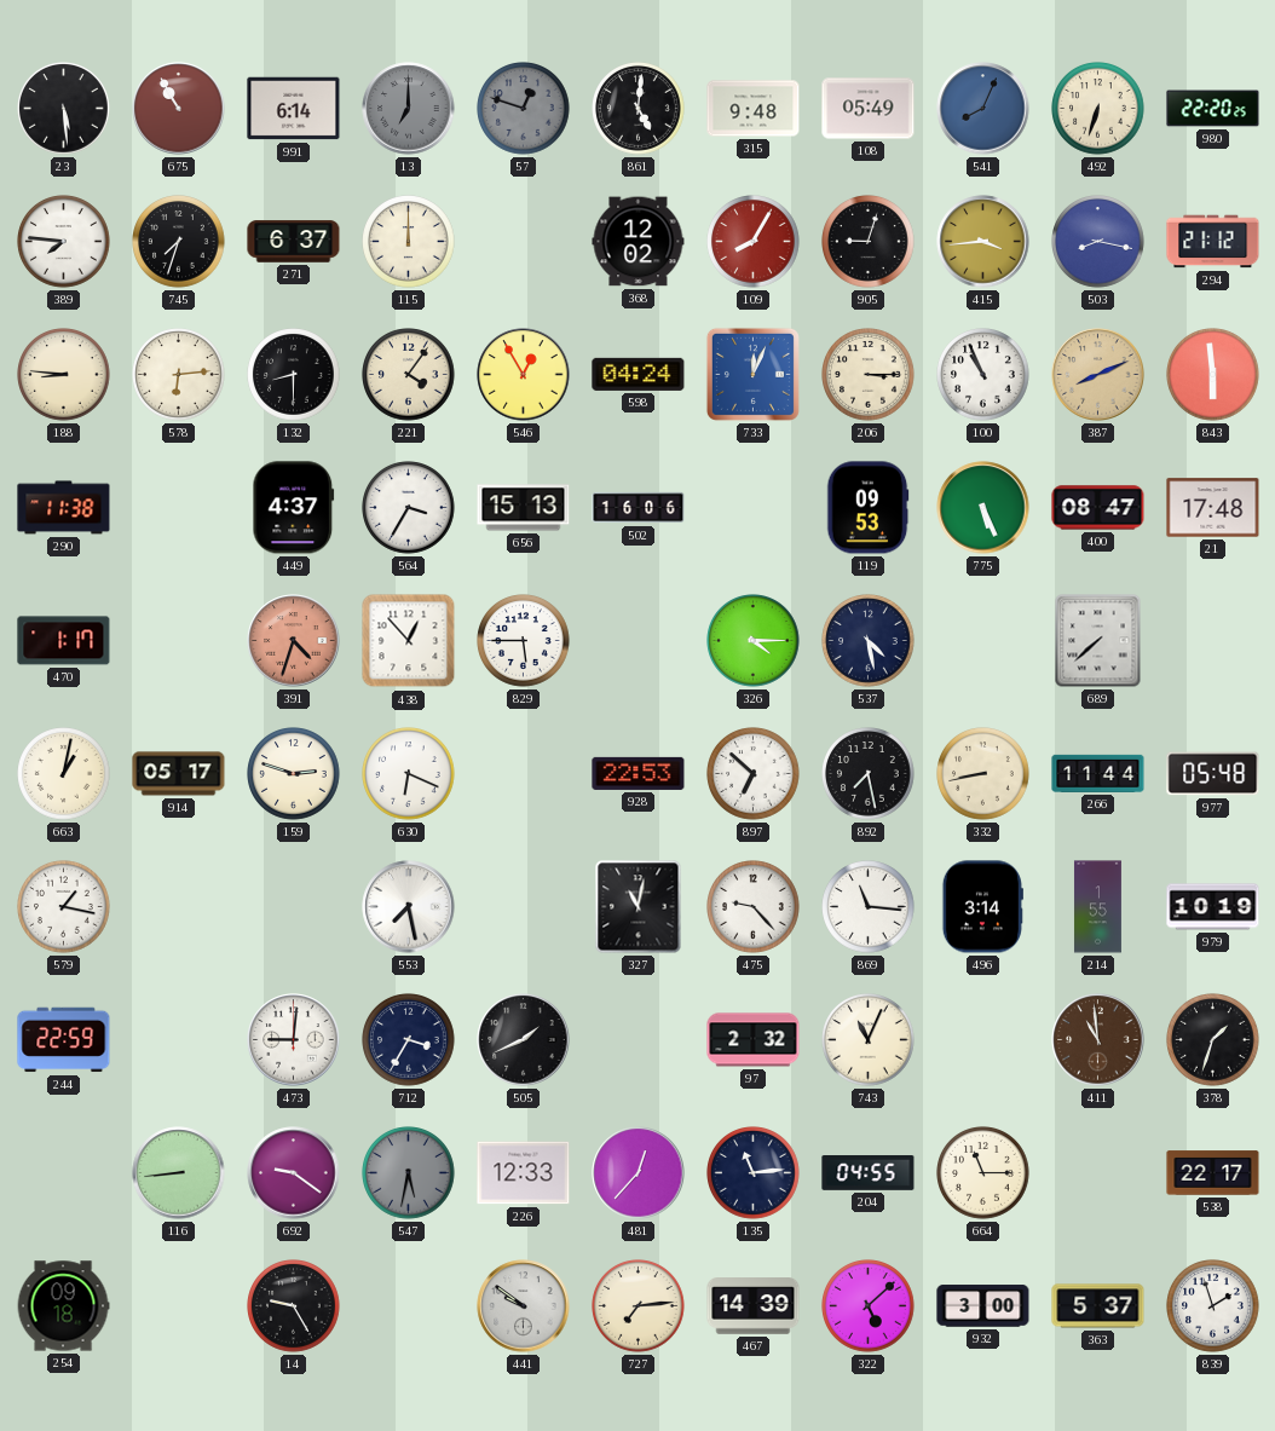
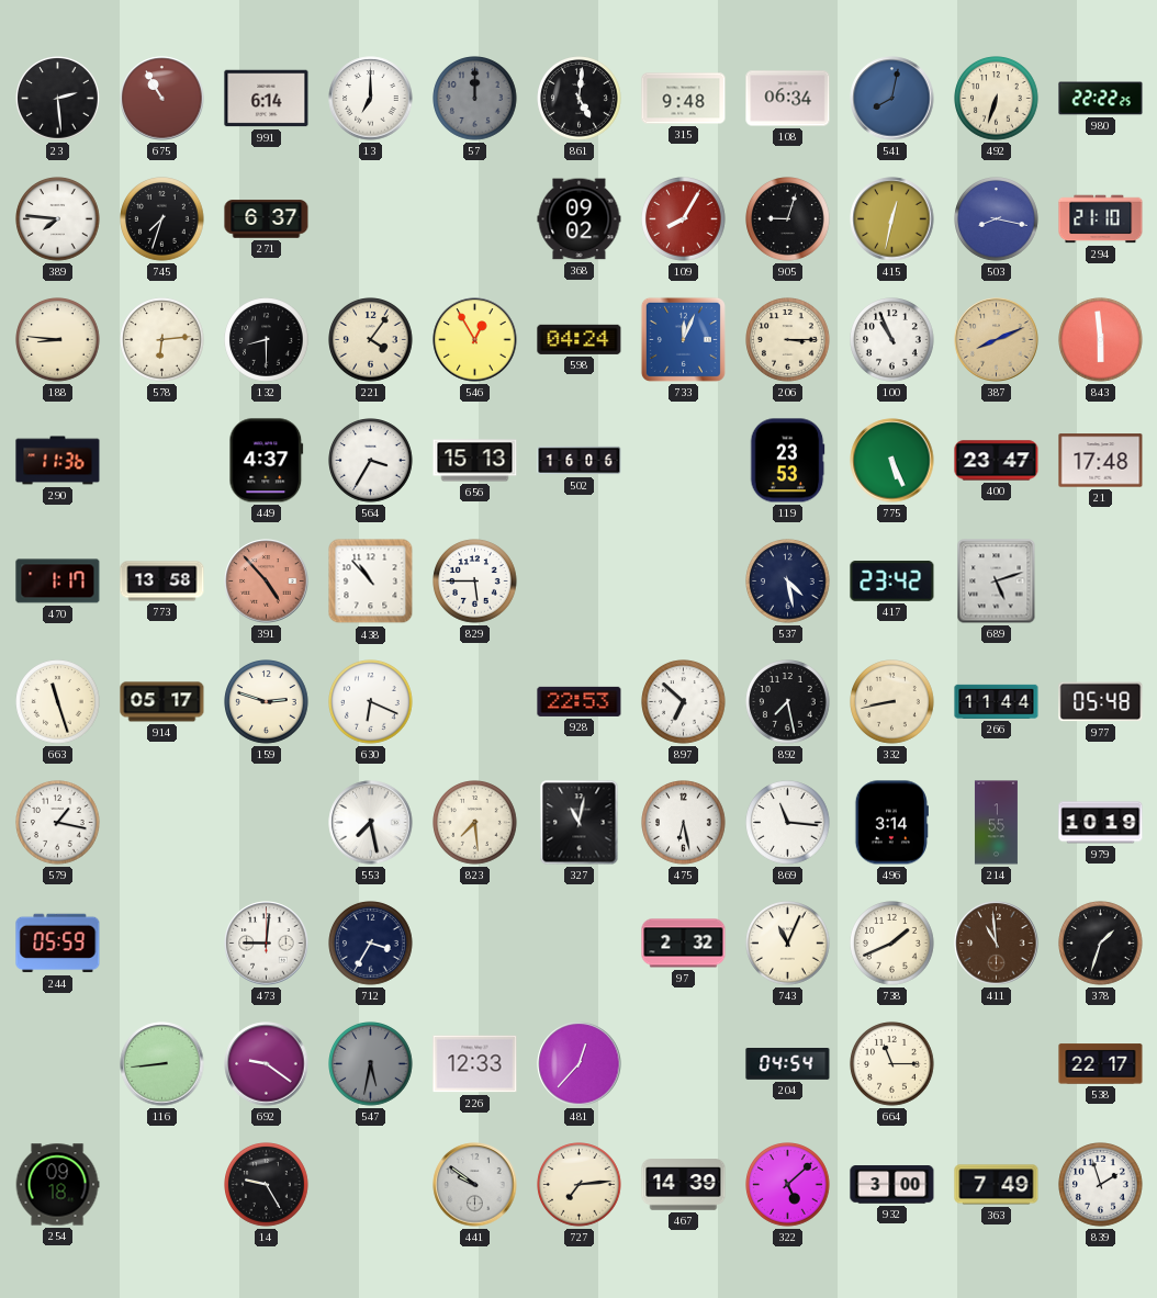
23: 5:29 -> 2:29
13 dial: grey -> white
57: 12:48 -> 12:00
108: 05:49 -> 06:34
541: 8:04 -> 8:02
980: 22:20 -> 22:22
115: 12:00 -> none
368: 12:02 -> 09:02
415: 3:44 -> 12:32
294: 21:12 -> 21:10
290: 11:38 -> 11:36
119: 09:53 -> 23:53
400: 08:47 -> 23:47
773: none -> 13:58
391: 4:33 -> 4:53
438: 12:53 -> 10:53
326: 4:15 -> none
417: none -> 23:42
689: 7:38 -> 5:12
663: 1:02 -> 11:27
823: none -> 7:29
475: 9:23 -> 6:28
244: 22:59 -> 05:59
505: 1:41 -> none
738: none -> 1:41
135: 11:14 -> none
204: 04:55 -> 04:54
363: 5:37 -> 7:49
